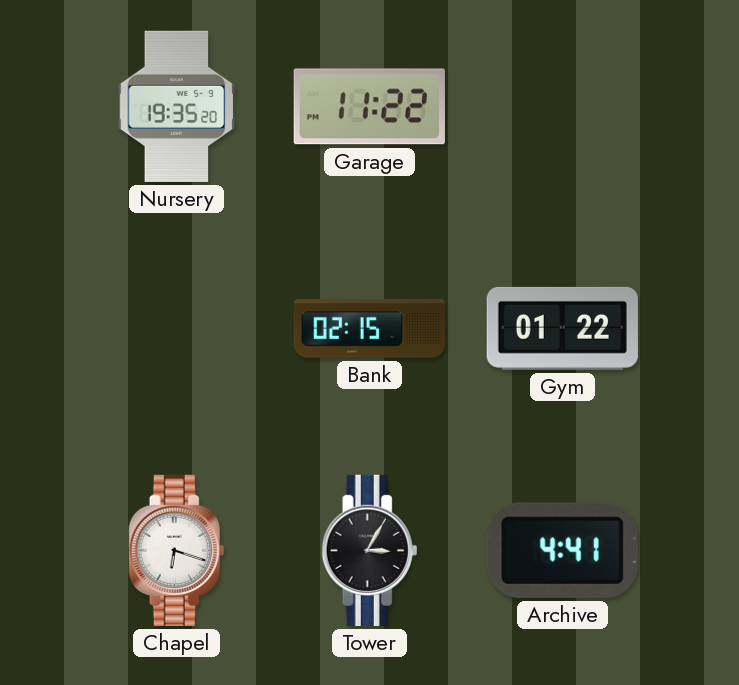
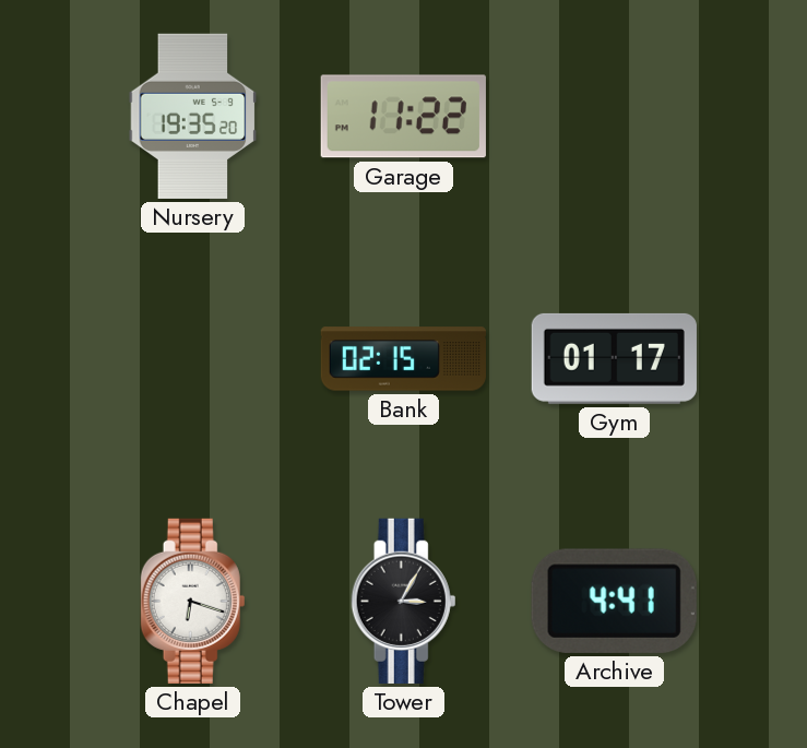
Gym: 01:22 -> 01:17
